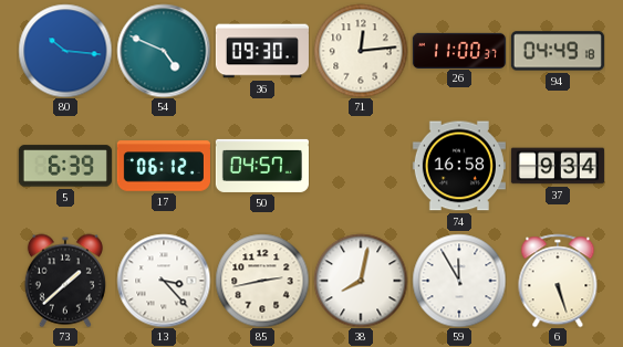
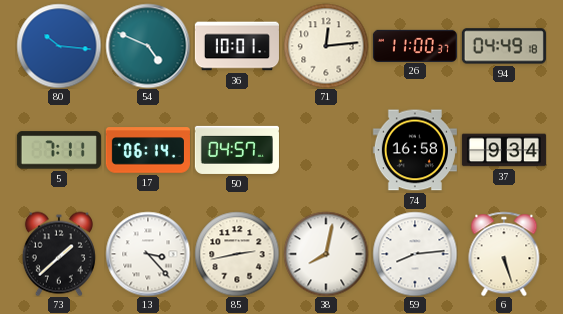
36: 09:30 -> 10:01
5: 6:39 -> 7:11
17: 06:12 -> 06:14
59: 11:55 -> 8:14
